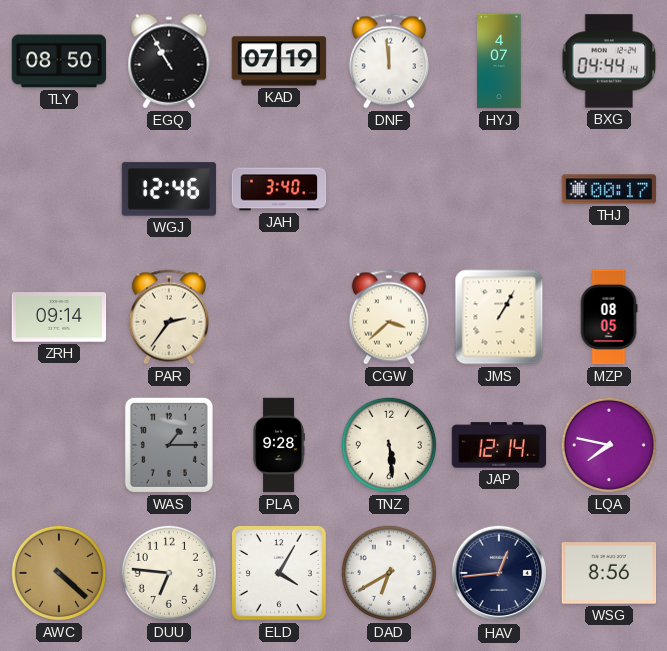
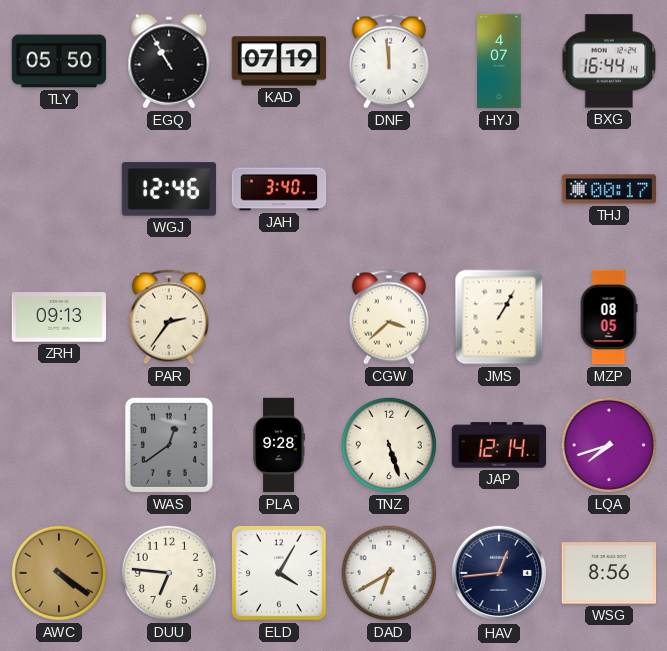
TLY: 08:50 -> 05:50
BXG: 04:44 -> 16:44
ZRH: 09:14 -> 09:13
WAS: 1:15 -> 12:39
TNZ: 5:29 -> 5:27
LQA: 7:47 -> 7:42
AWC: 4:22 -> 4:21
